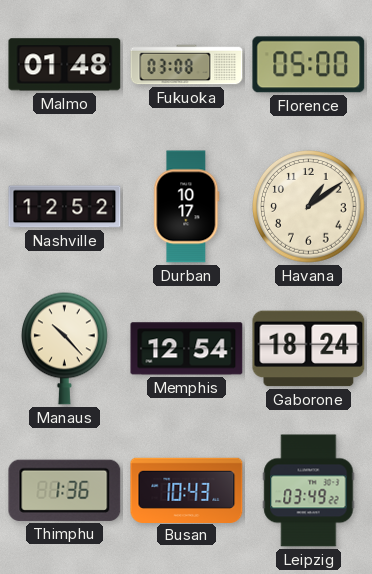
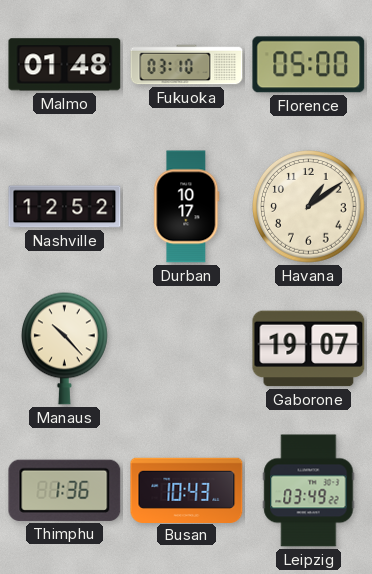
Fukuoka: 03:08 -> 03:10
Memphis: 12:54 -> none
Gaborone: 18:24 -> 19:07
